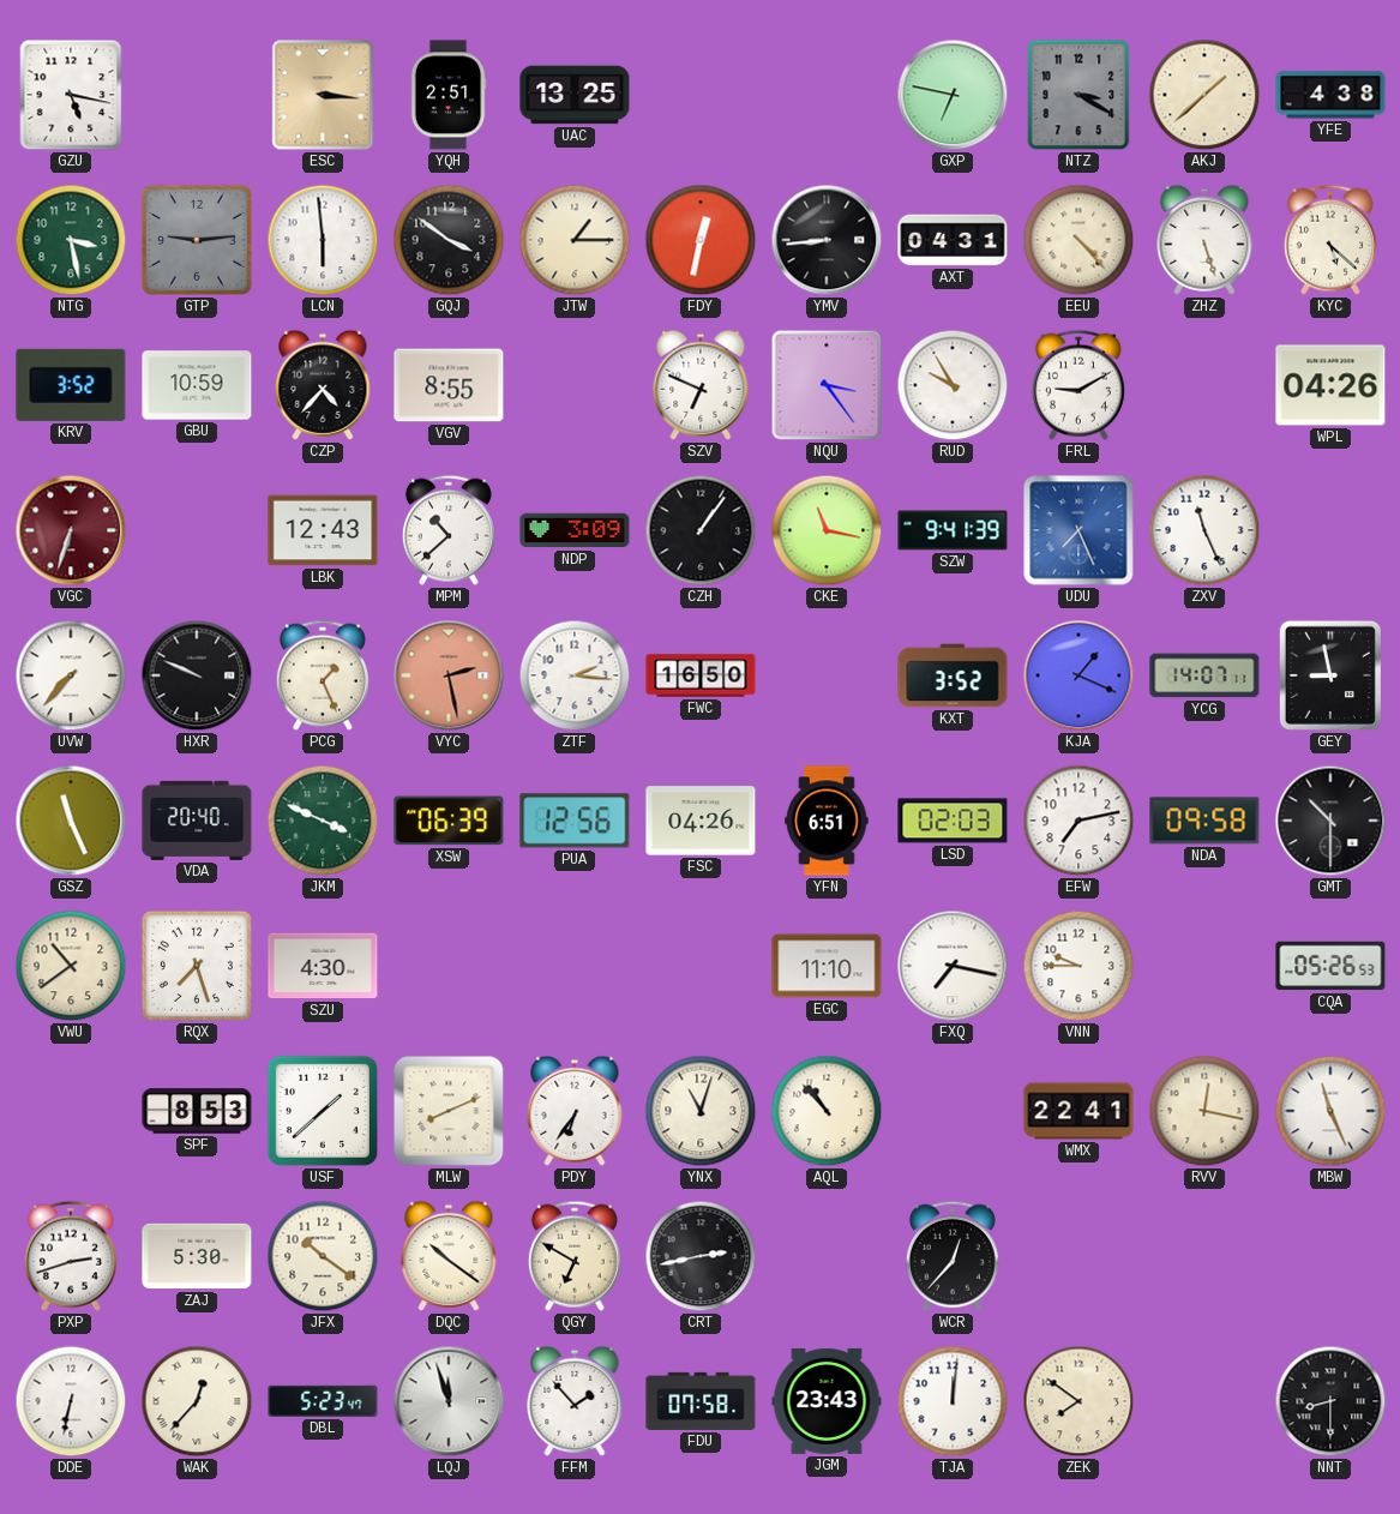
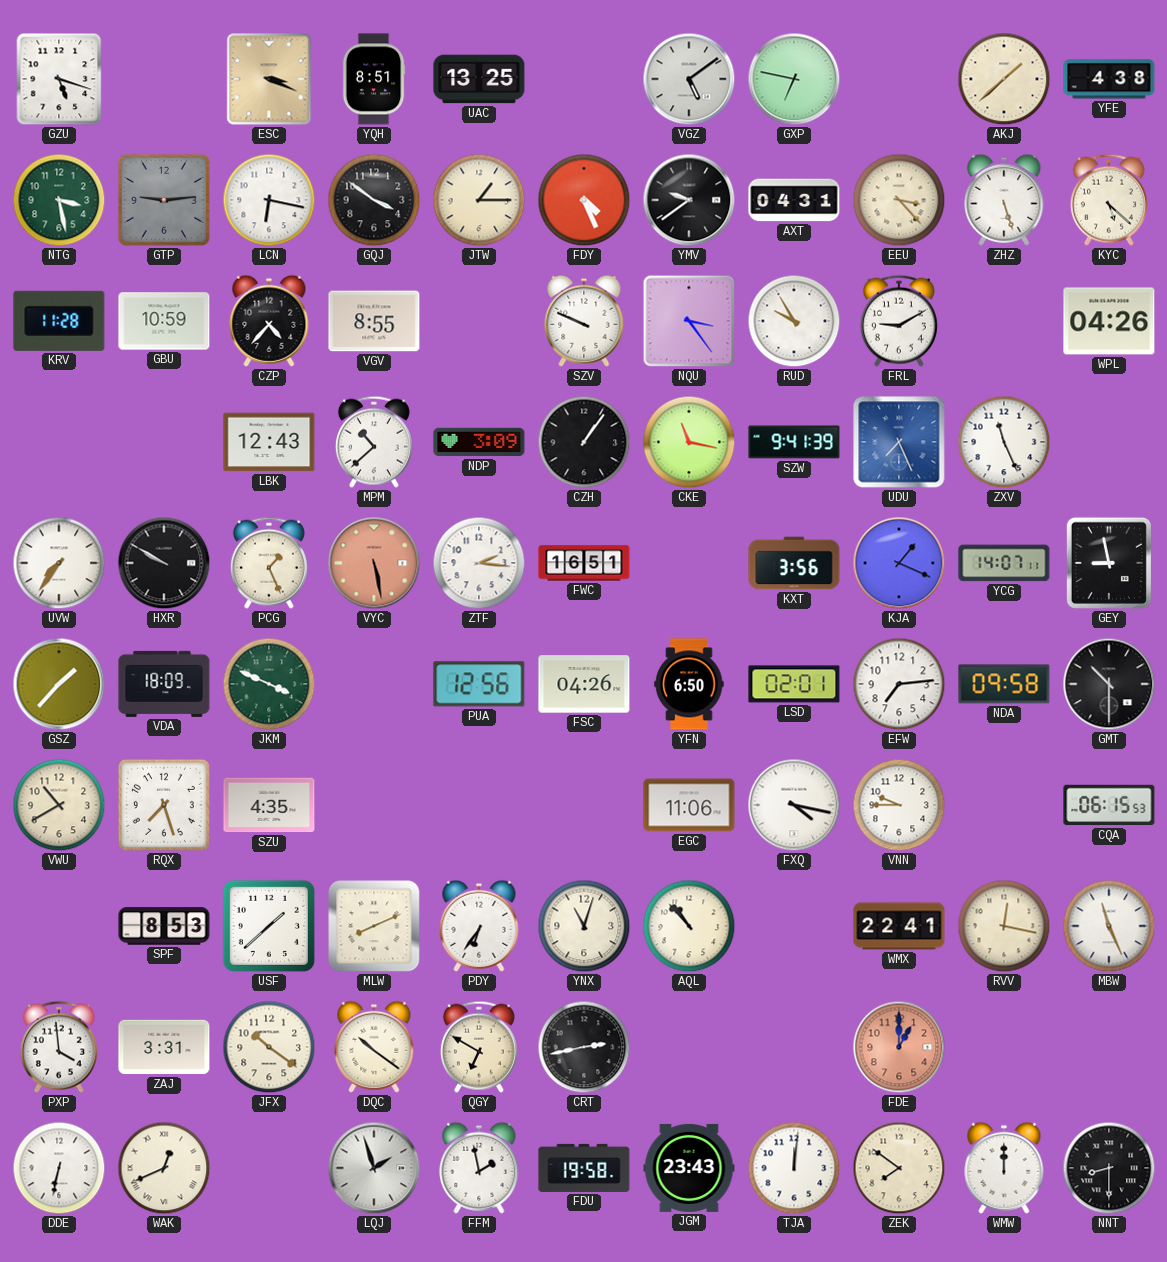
GZU: 5:17 -> 5:18
ESC: 3:16 -> 3:19
YQH: 2:51 -> 8:51
VGZ: none -> 5:09
NTZ: 3:20 -> none
LCN: 5:59 -> 6:17
FDY: 12:32 -> 4:26
YMV: 8:44 -> 9:39
EEU: 4:23 -> 3:23
KRV: 3:52 -> 11:28
SZV: 6:49 -> 9:49
VGC: 6:33 -> none
UVW: 7:37 -> 7:36
HXR: 9:49 -> 9:50
VYC: 2:28 -> 5:28
FWC: 16:50 -> 16:51
KXT: 3:52 -> 3:56
GSZ: 11:26 -> 1:37
VDA: 20:40 -> 18:09
XSW: 06:39 -> none
YFN: 6:51 -> 6:50
LSD: 02:03 -> 02:01
EFW: 7:13 -> 7:14
VWU: 10:39 -> 10:40
SZU: 4:30 -> 4:35
EGC: 11:10 -> 11:06
FXQ: 7:17 -> 4:17
CQA: 05:26 -> 06:15
PXP: 2:42 -> 3:59
ZAJ: 5:30 -> 3:31
WCR: 12:37 -> none
FDE: none -> 1:00
WAK: 12:37 -> 12:41
DBL: 5:23 -> none
LQJ: 11:57 -> 1:57
FFM: 1:53 -> 1:58
FDU: 07:58 -> 19:58
WMW: none -> 12:00
